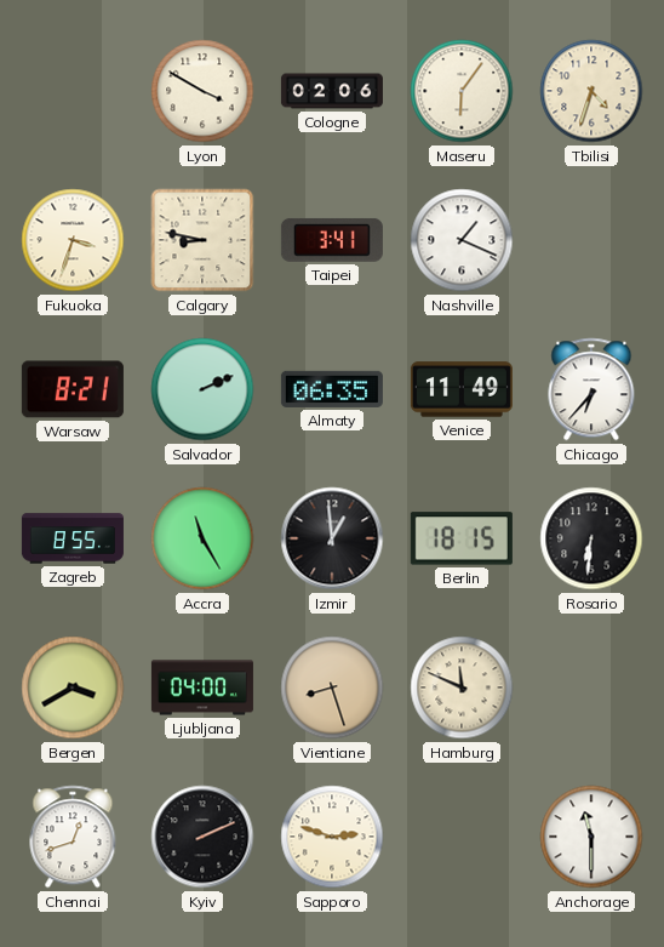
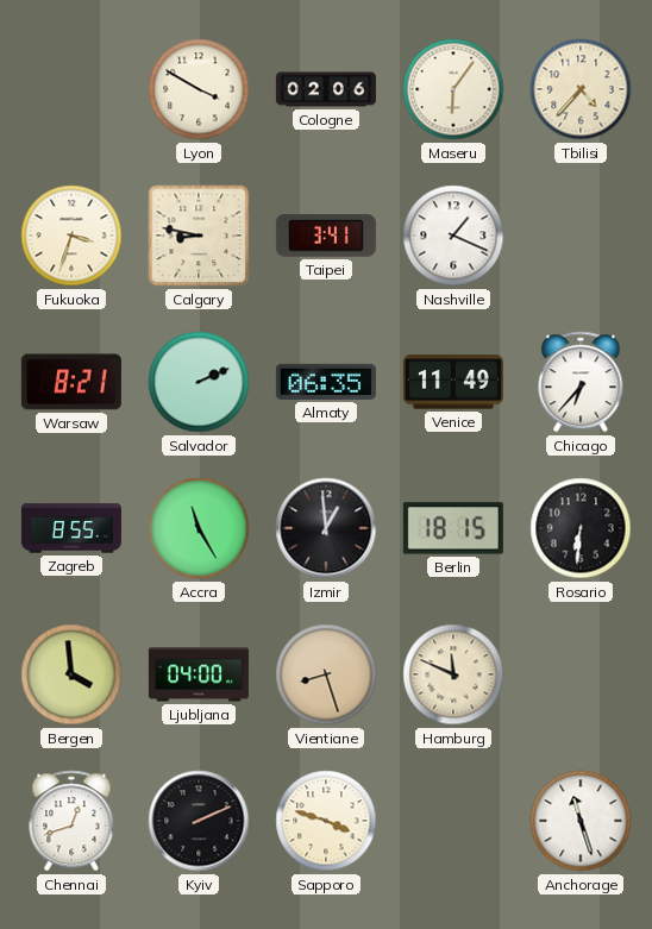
Tbilisi: 4:33 -> 4:37
Bergen: 3:40 -> 3:59
Sapporo: 2:48 -> 3:48
Anchorage: 11:30 -> 11:27
